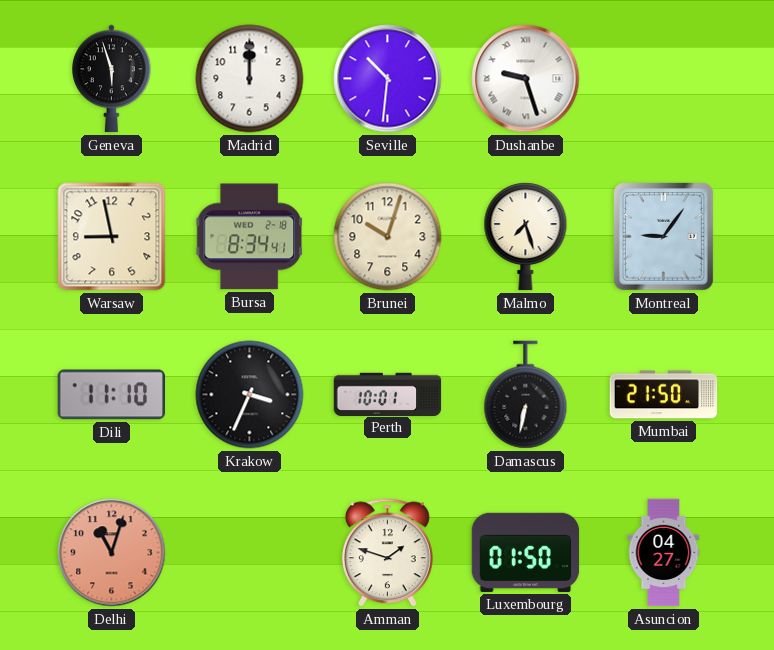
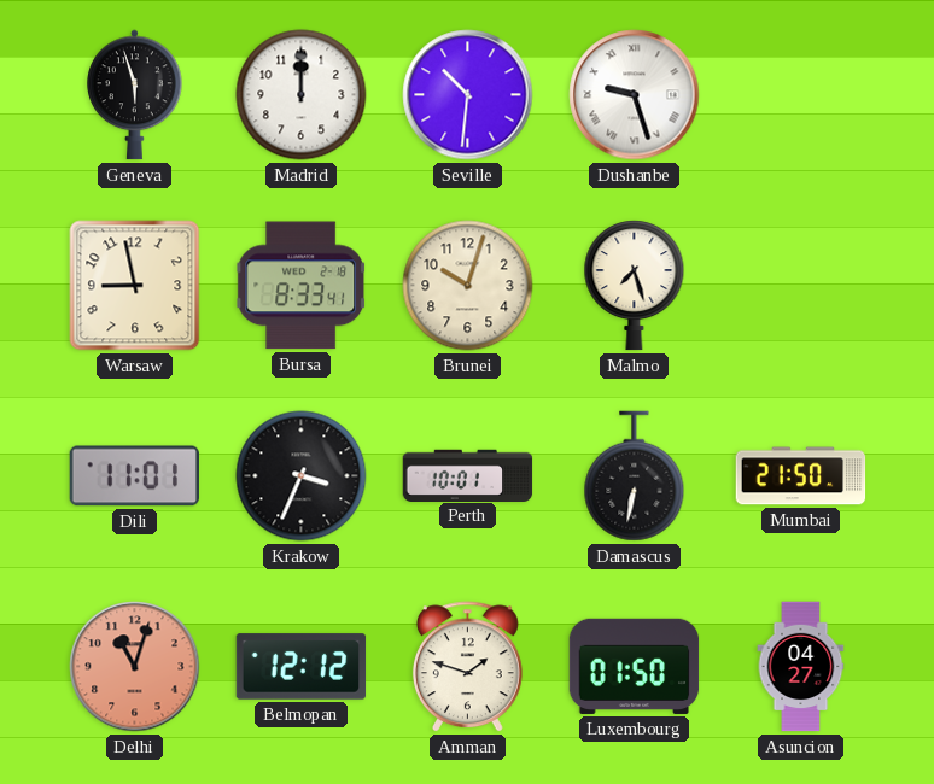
Bursa: 8:34 -> 8:33
Montreal: 9:06 -> none
Dili: 11:10 -> 11:01
Belmopan: none -> 12:12
